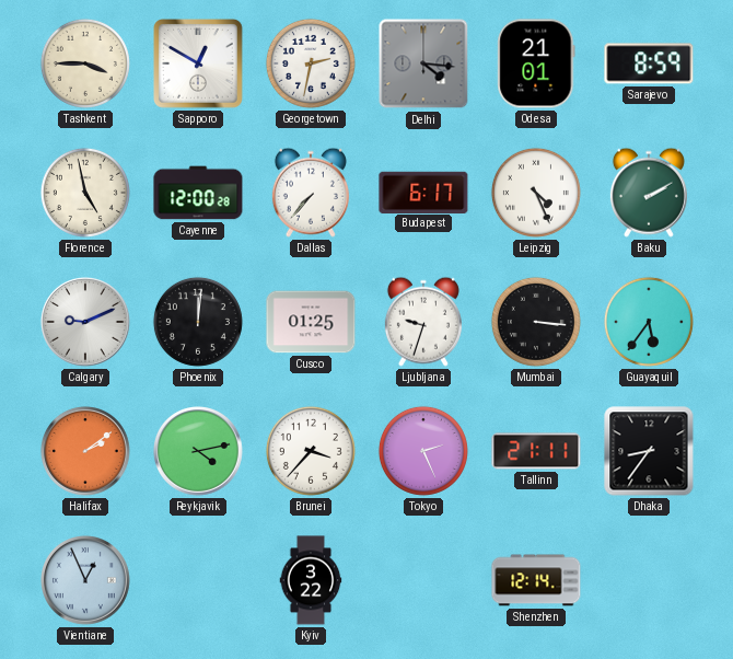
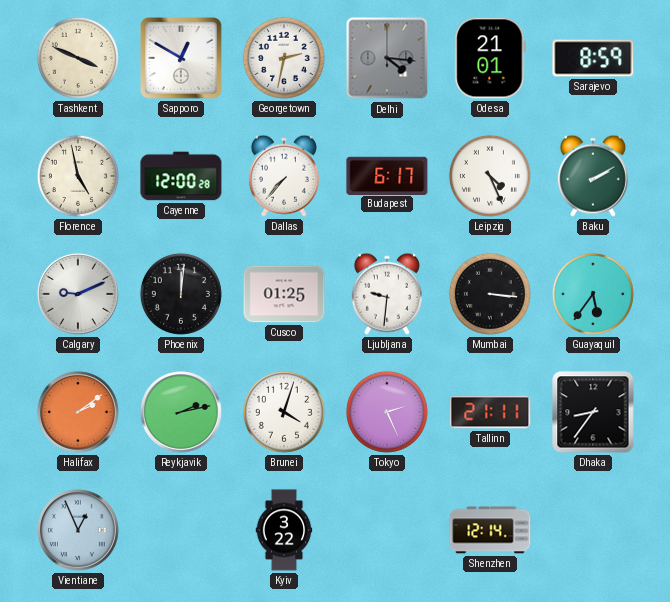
Tashkent: 3:45 -> 3:49
Ljubljana: 9:33 -> 9:31
Reykjavik: 4:13 -> 2:13
Brunei: 3:37 -> 4:03
